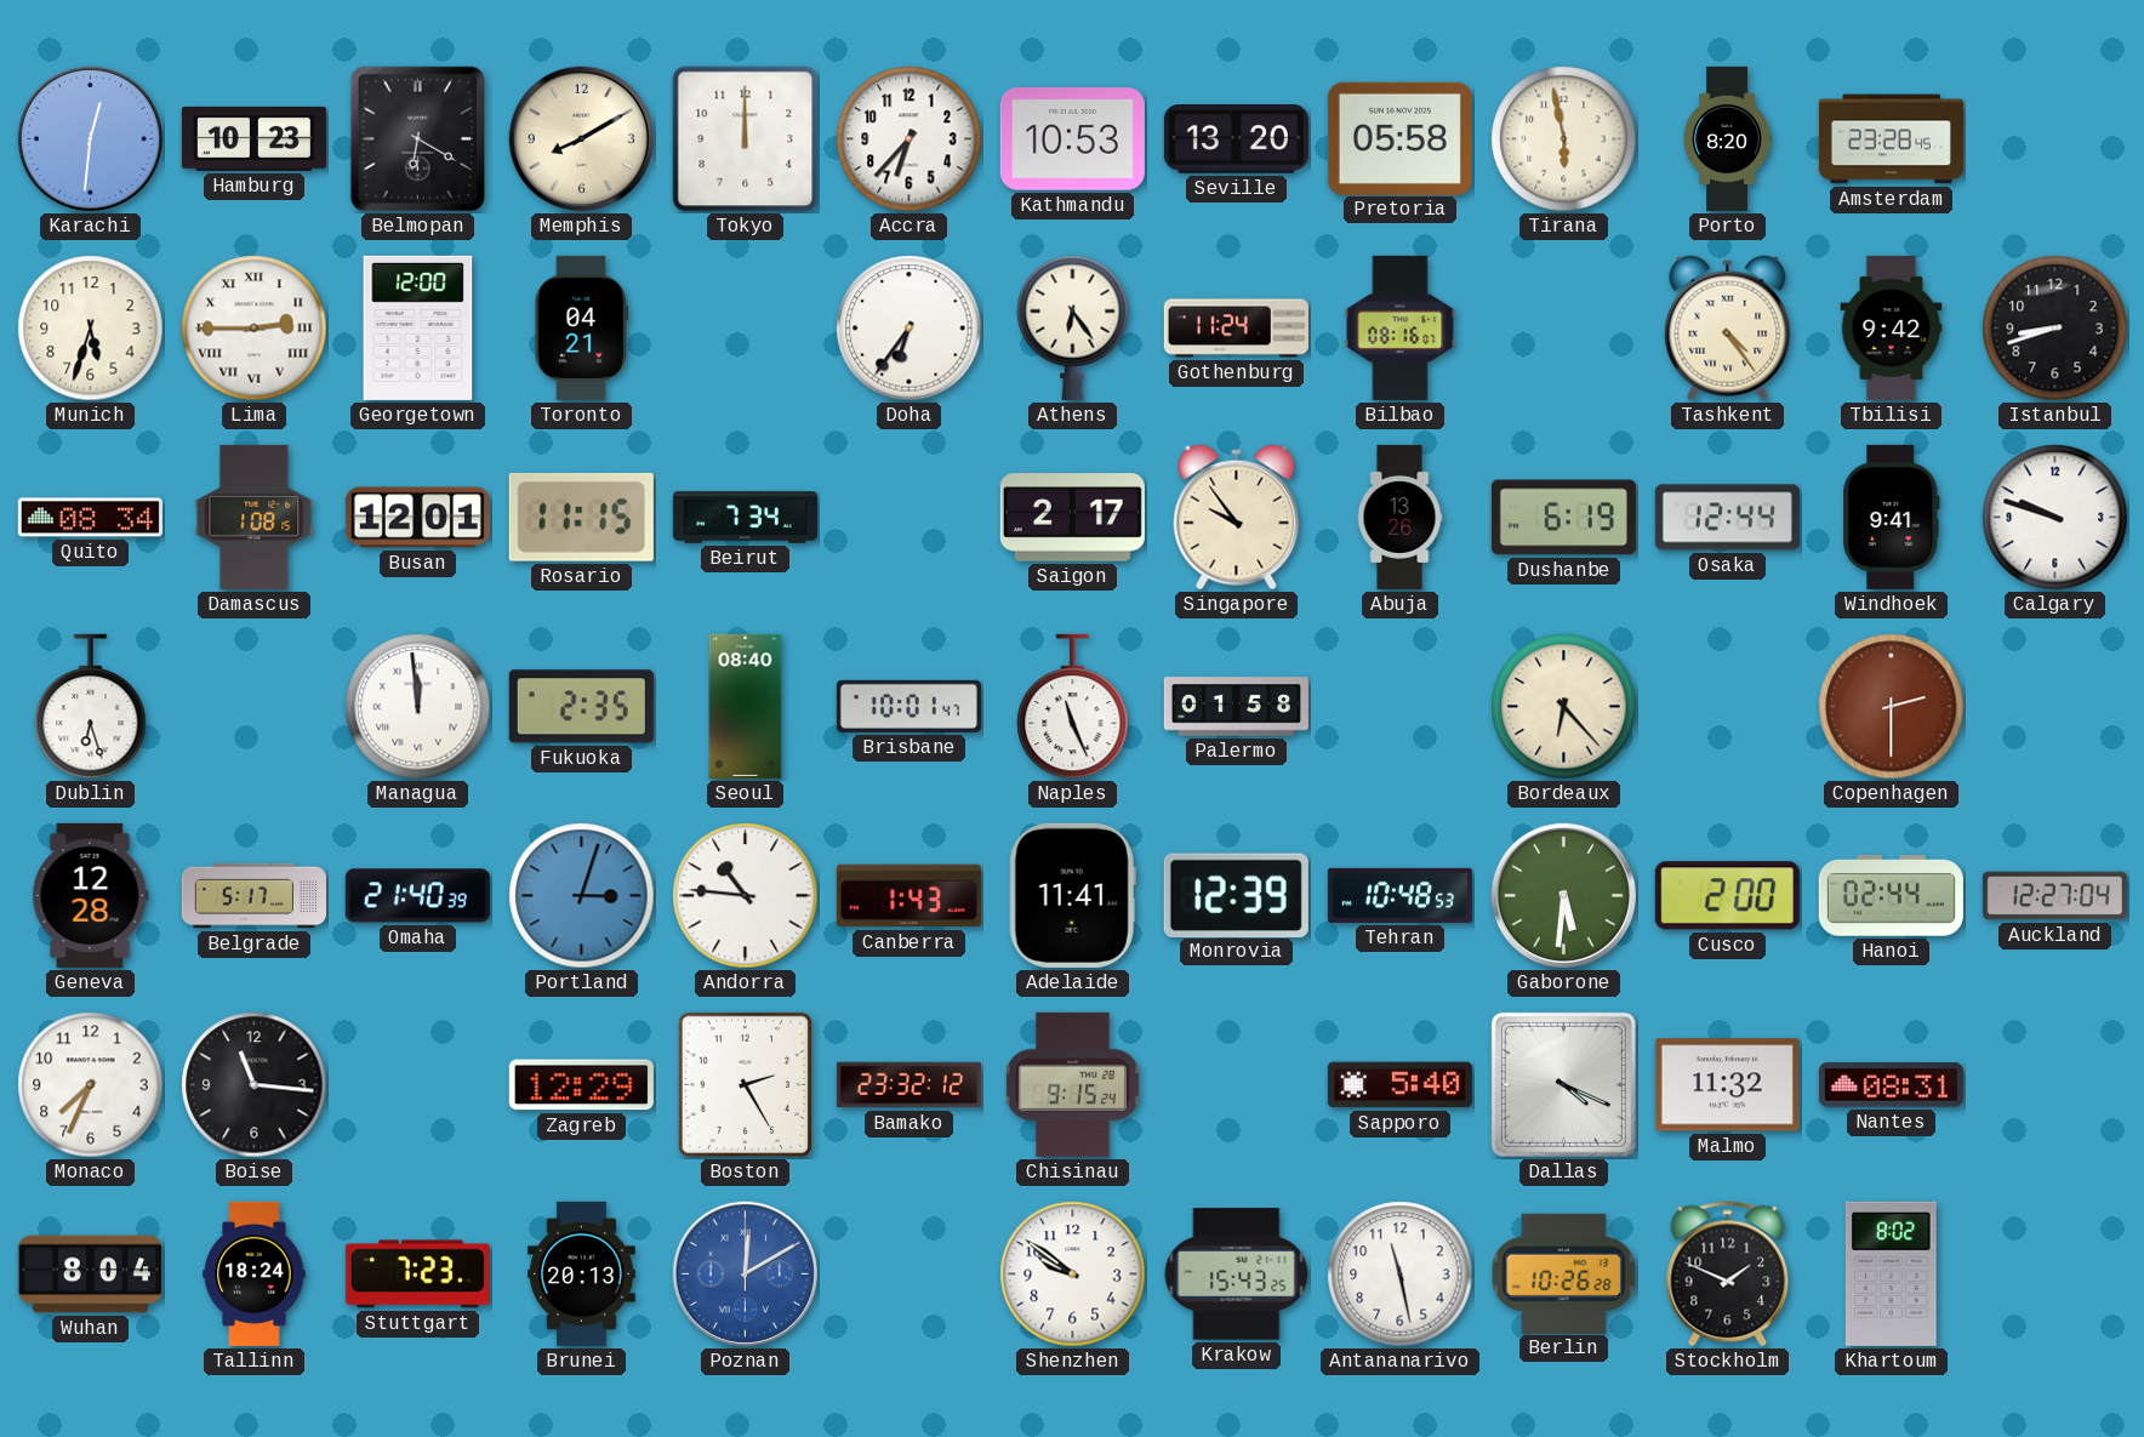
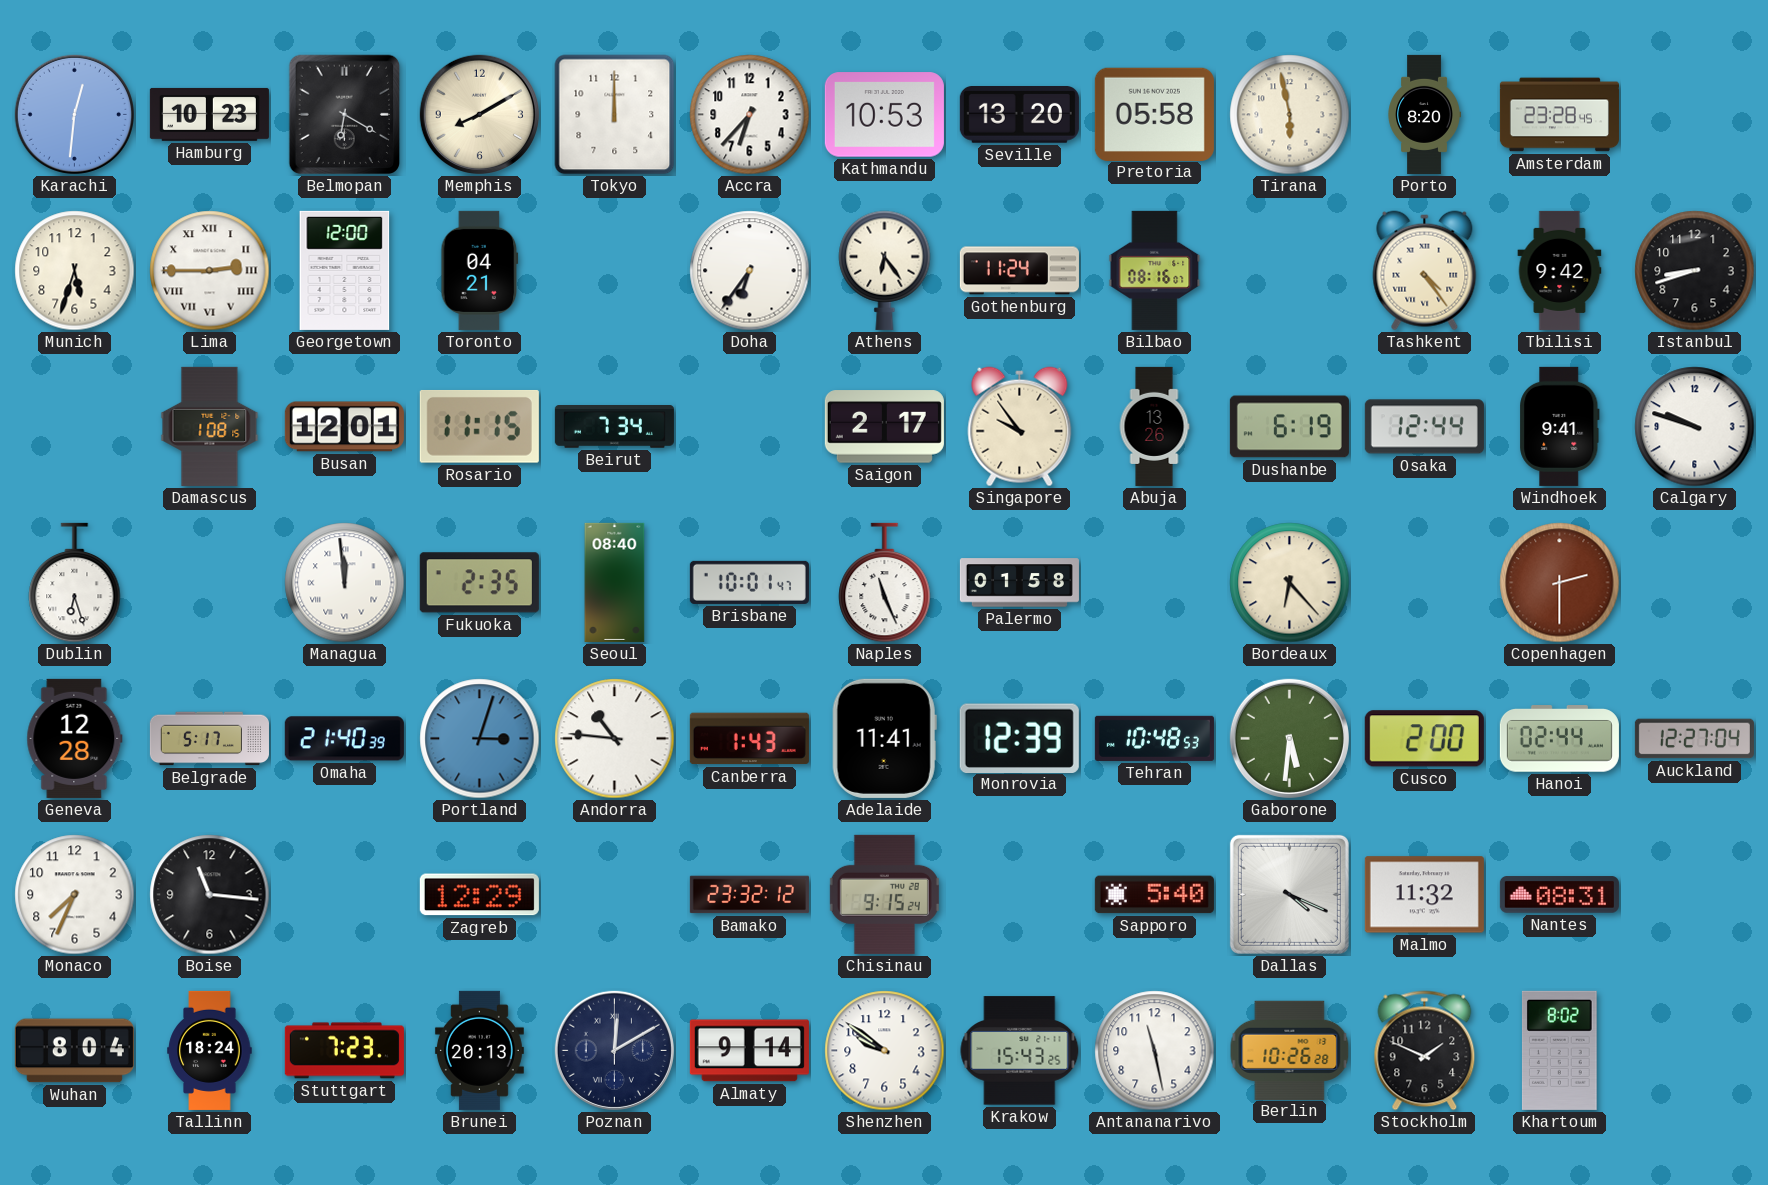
Quito: 08:34 -> none
Boston: 2:25 -> none
Poznan dial: blue -> navy
Almaty: none -> 9:14
